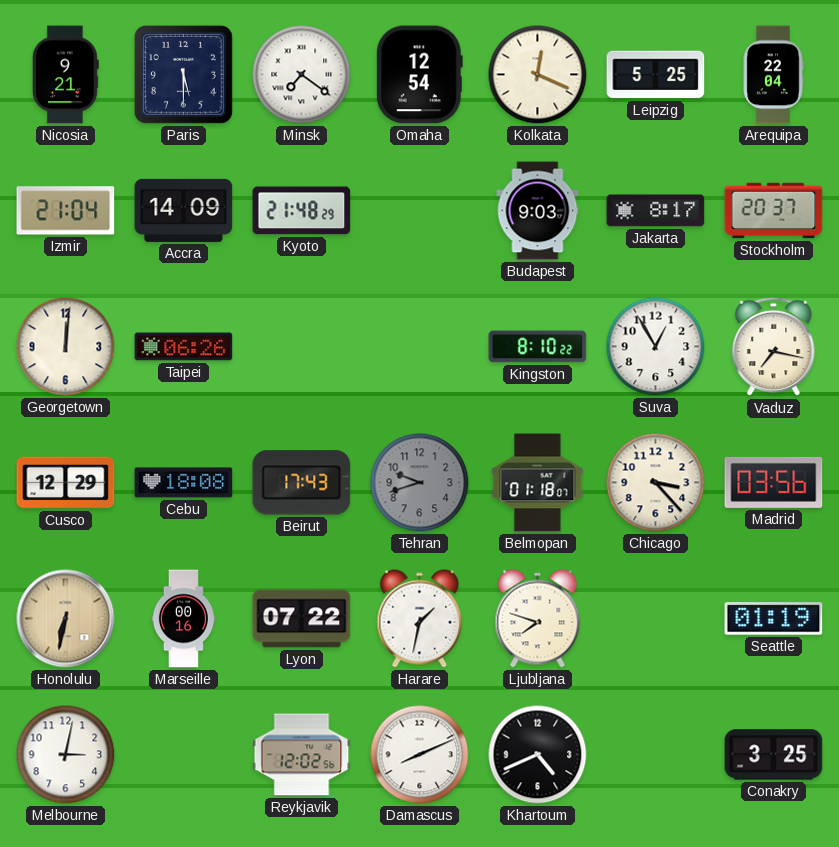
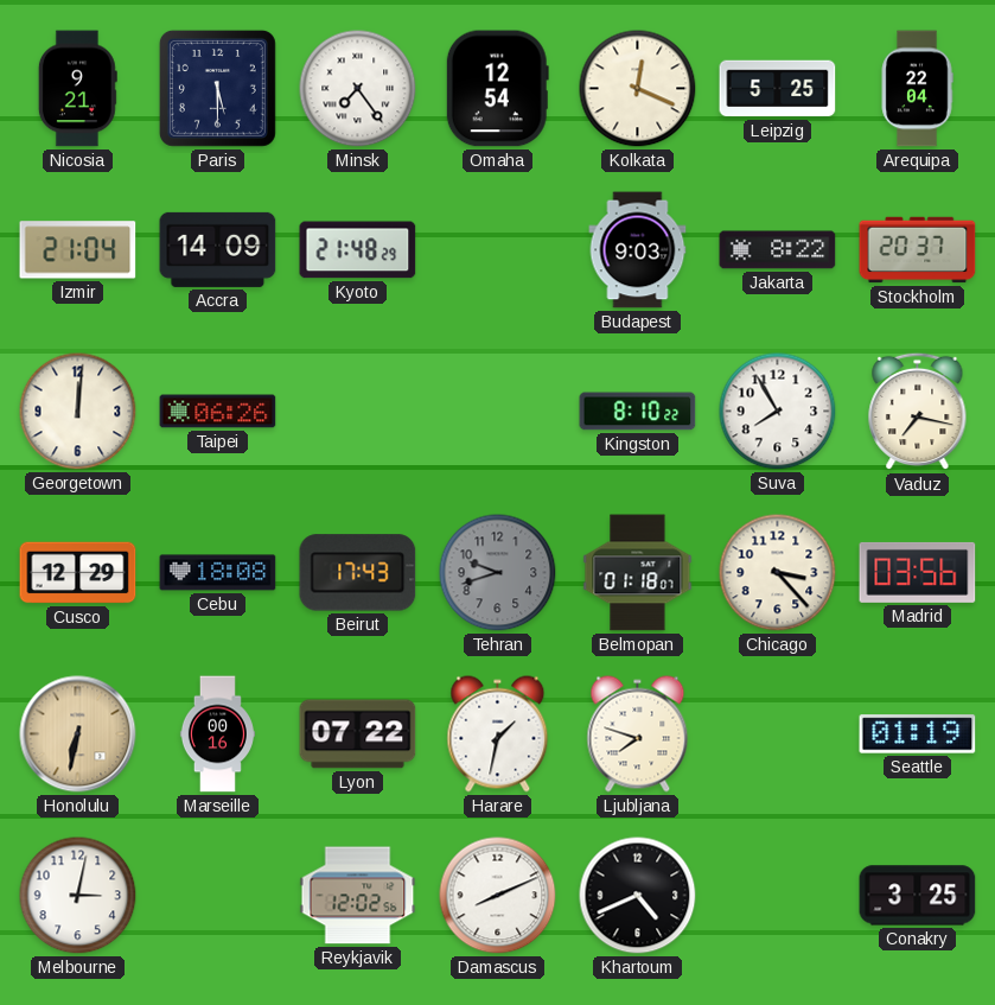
Minsk: 7:21 -> 7:24
Jakarta: 8:17 -> 8:22
Suva: 12:55 -> 7:55
